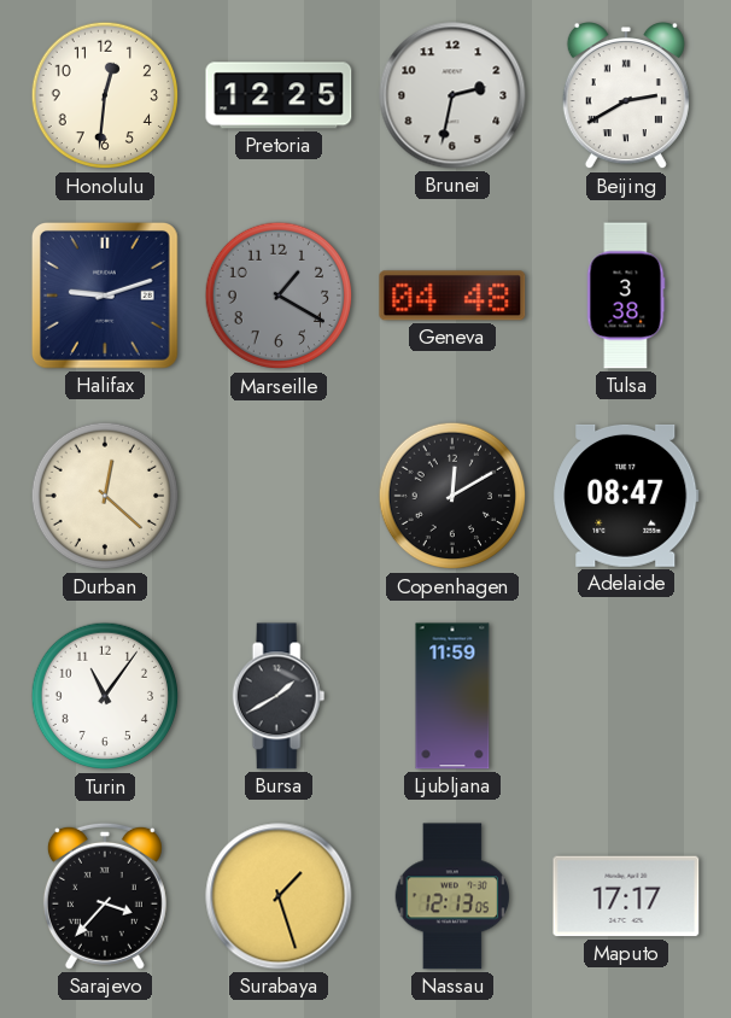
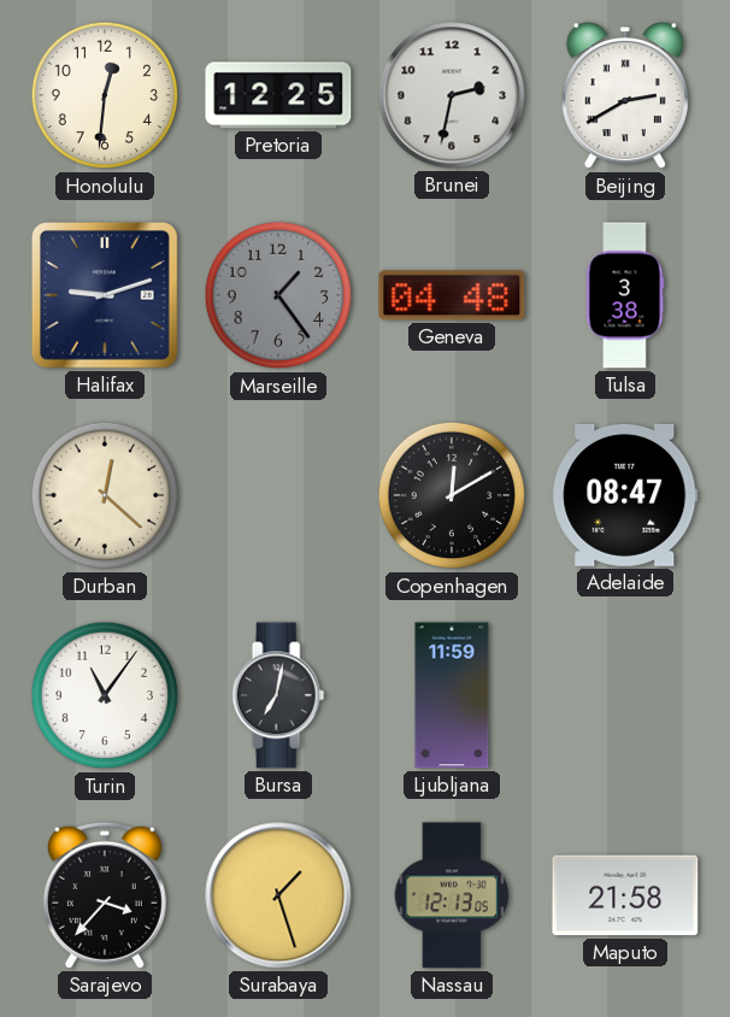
Marseille: 1:20 -> 1:24
Bursa: 1:40 -> 7:02
Maputo: 17:17 -> 21:58
